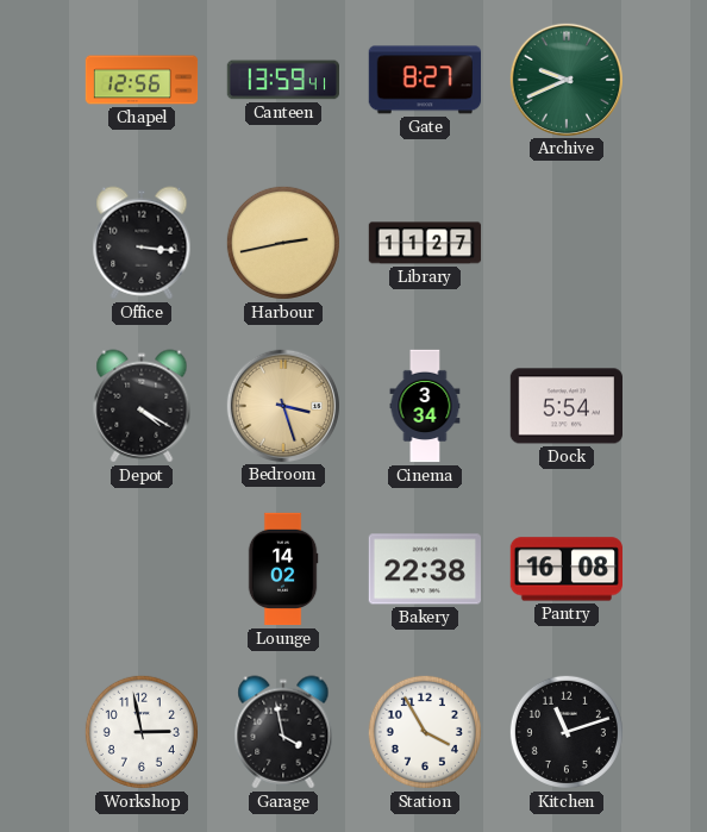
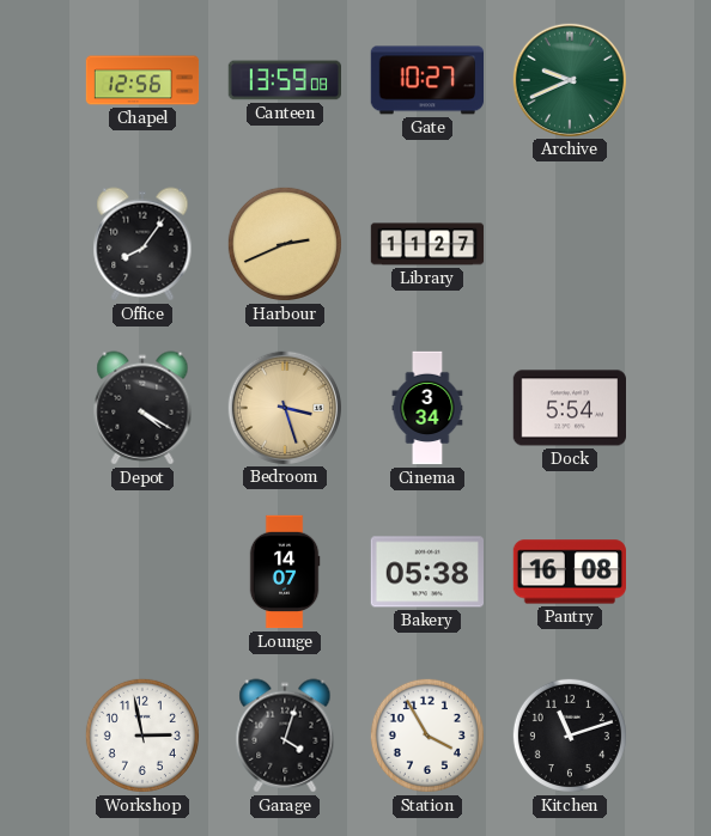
Canteen: 13:59:41 -> 13:59:08
Gate: 8:27 -> 10:27
Office: 3:16 -> 8:06
Harbour: 2:43 -> 2:41
Lounge: 14:02 -> 14:07
Bakery: 22:38 -> 05:38
Garage: 3:58 -> 4:03
